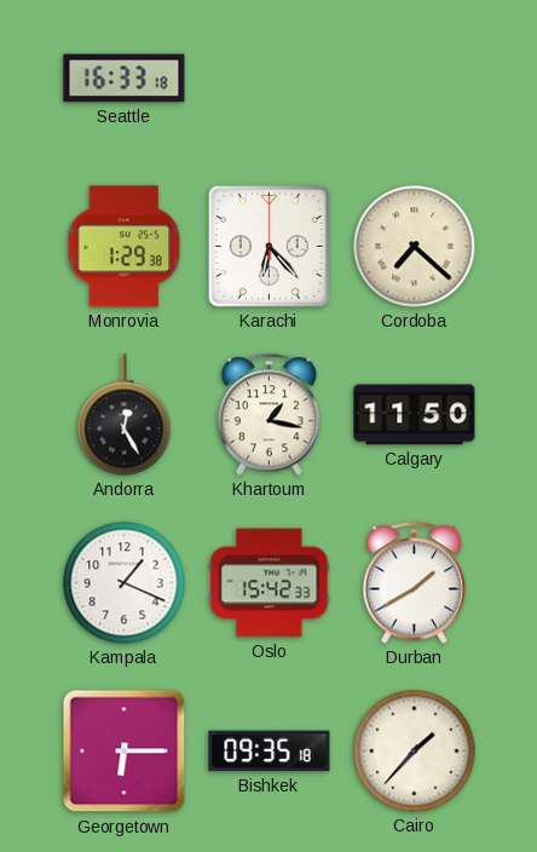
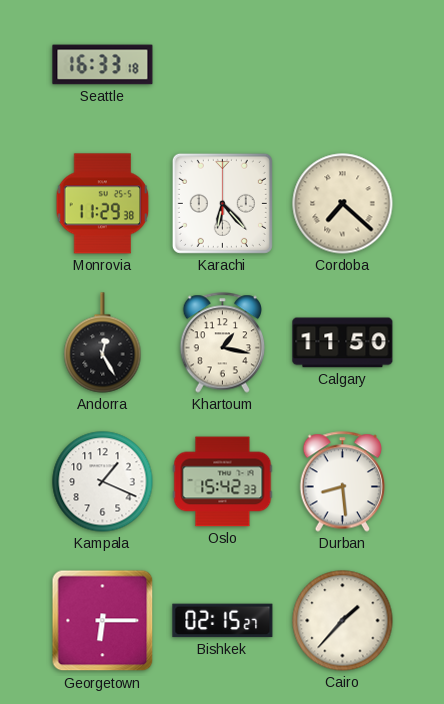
Monrovia: 1:29 -> 11:29
Durban: 1:40 -> 8:29
Bishkek: 09:35 -> 02:15
